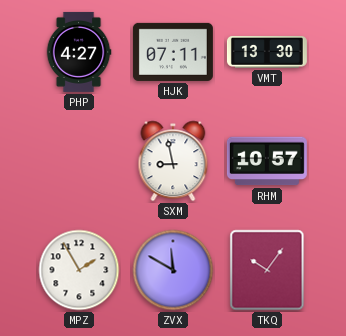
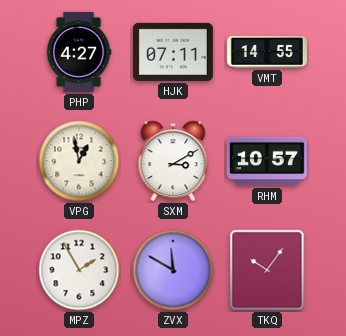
VMT: 13:30 -> 14:55
VPG: none -> 12:58
SXM: 8:58 -> 3:10
